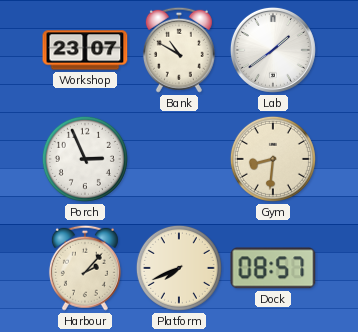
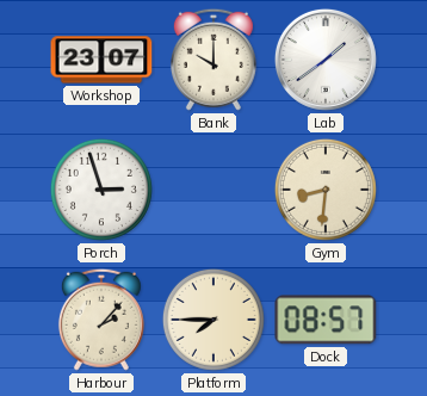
Bank: 10:50 -> 10:00
Porch: 2:56 -> 2:57
Platform: 7:41 -> 7:45
